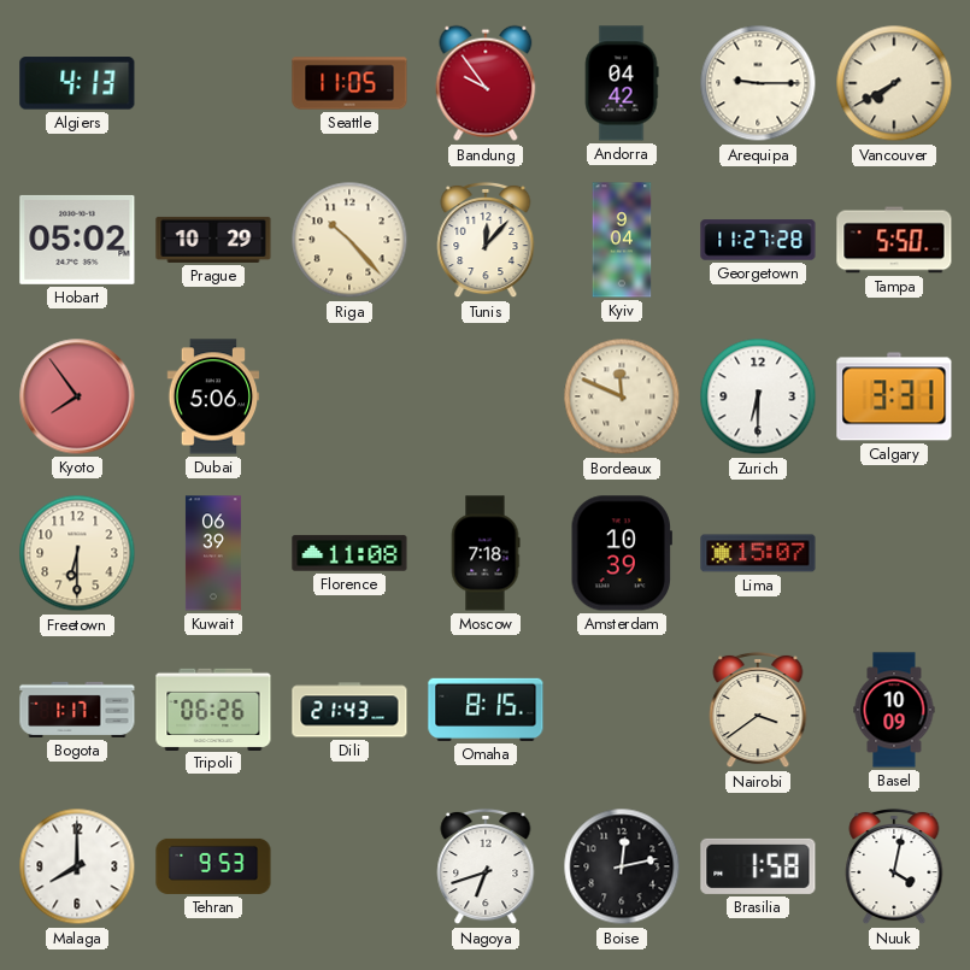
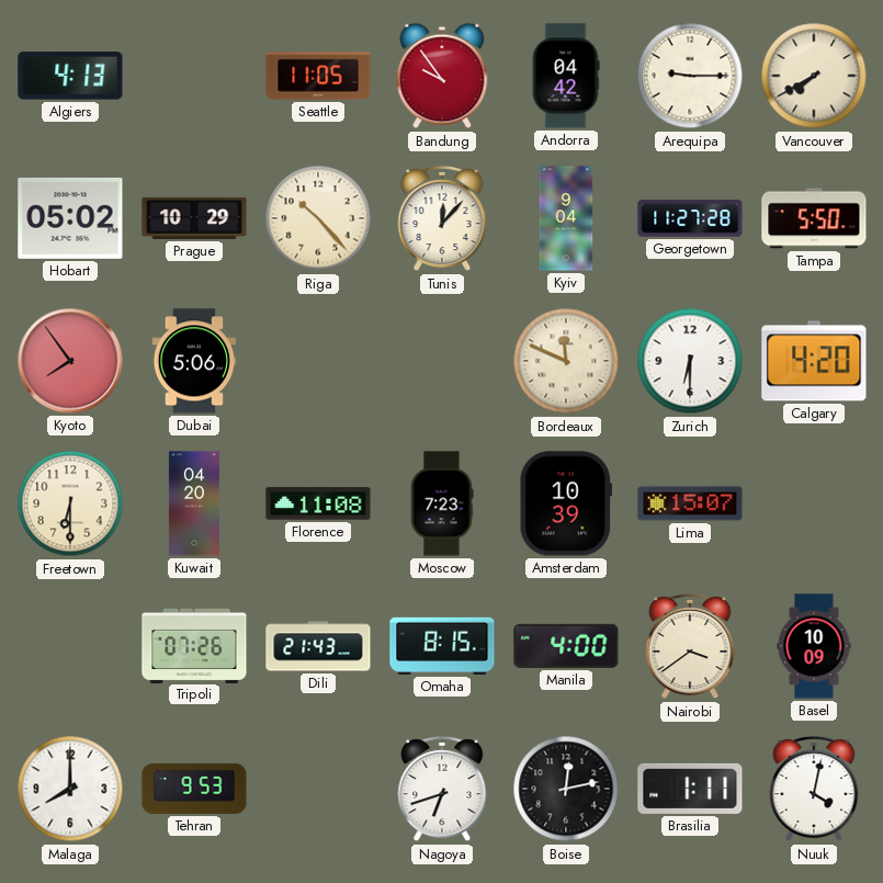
Calgary: 3:31 -> 4:20
Kuwait: 06:39 -> 04:20
Moscow: 7:18 -> 7:23
Bogota: 1:17 -> none
Tripoli: 06:26 -> 07:26
Manila: none -> 4:00
Brasilia: 1:58 -> 1:11
